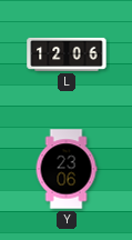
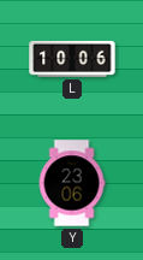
L: 12:06 -> 10:06
